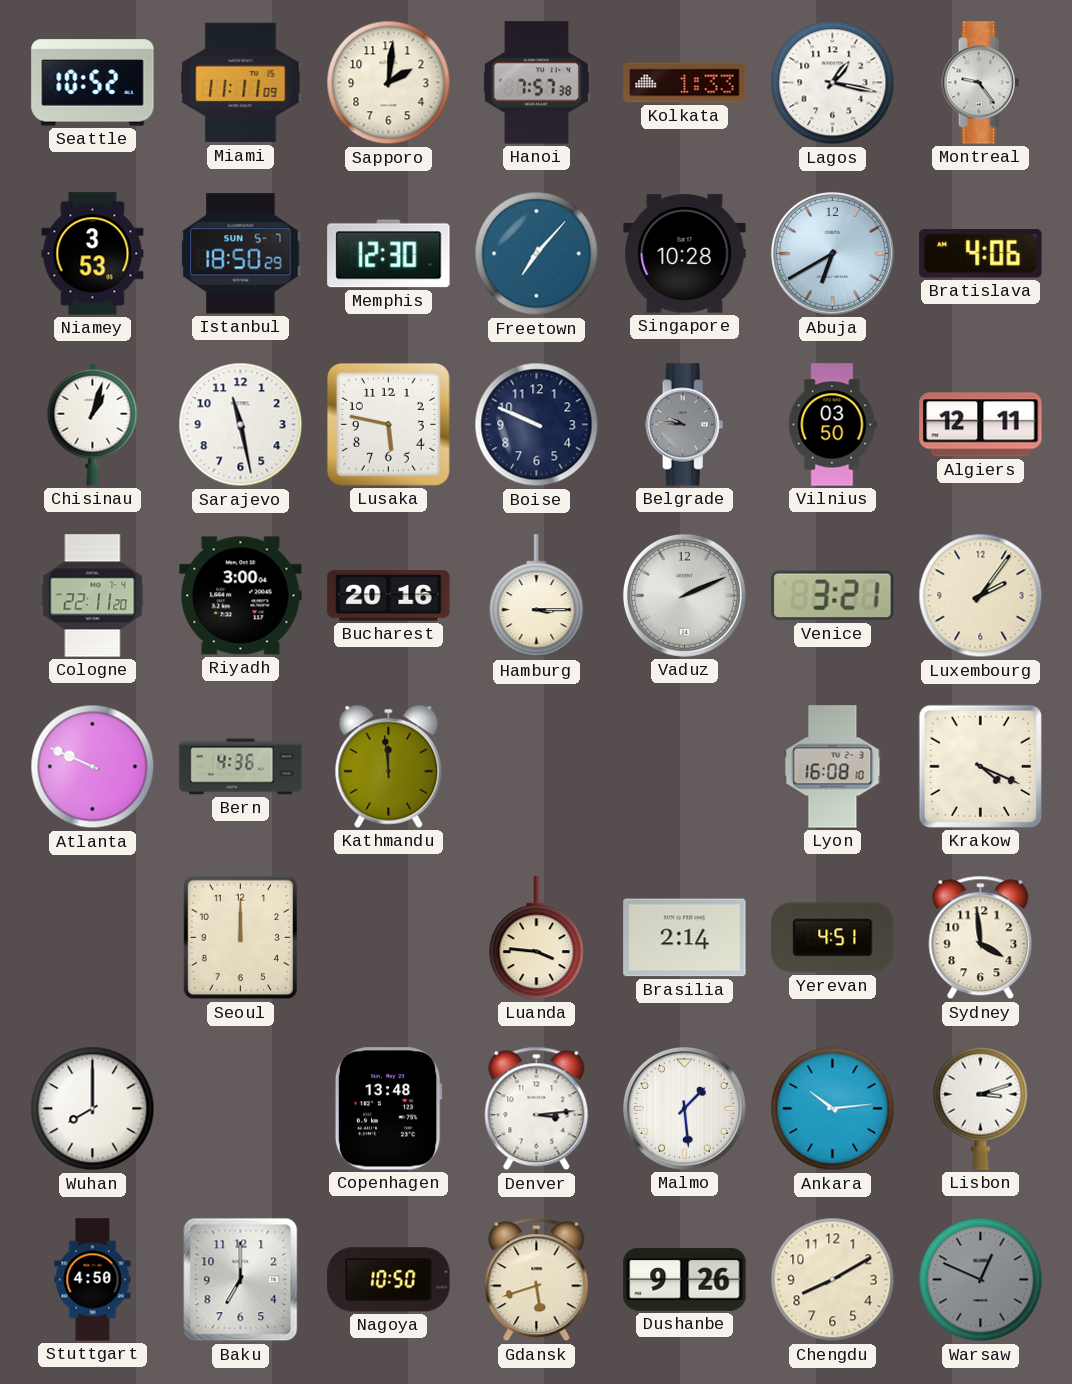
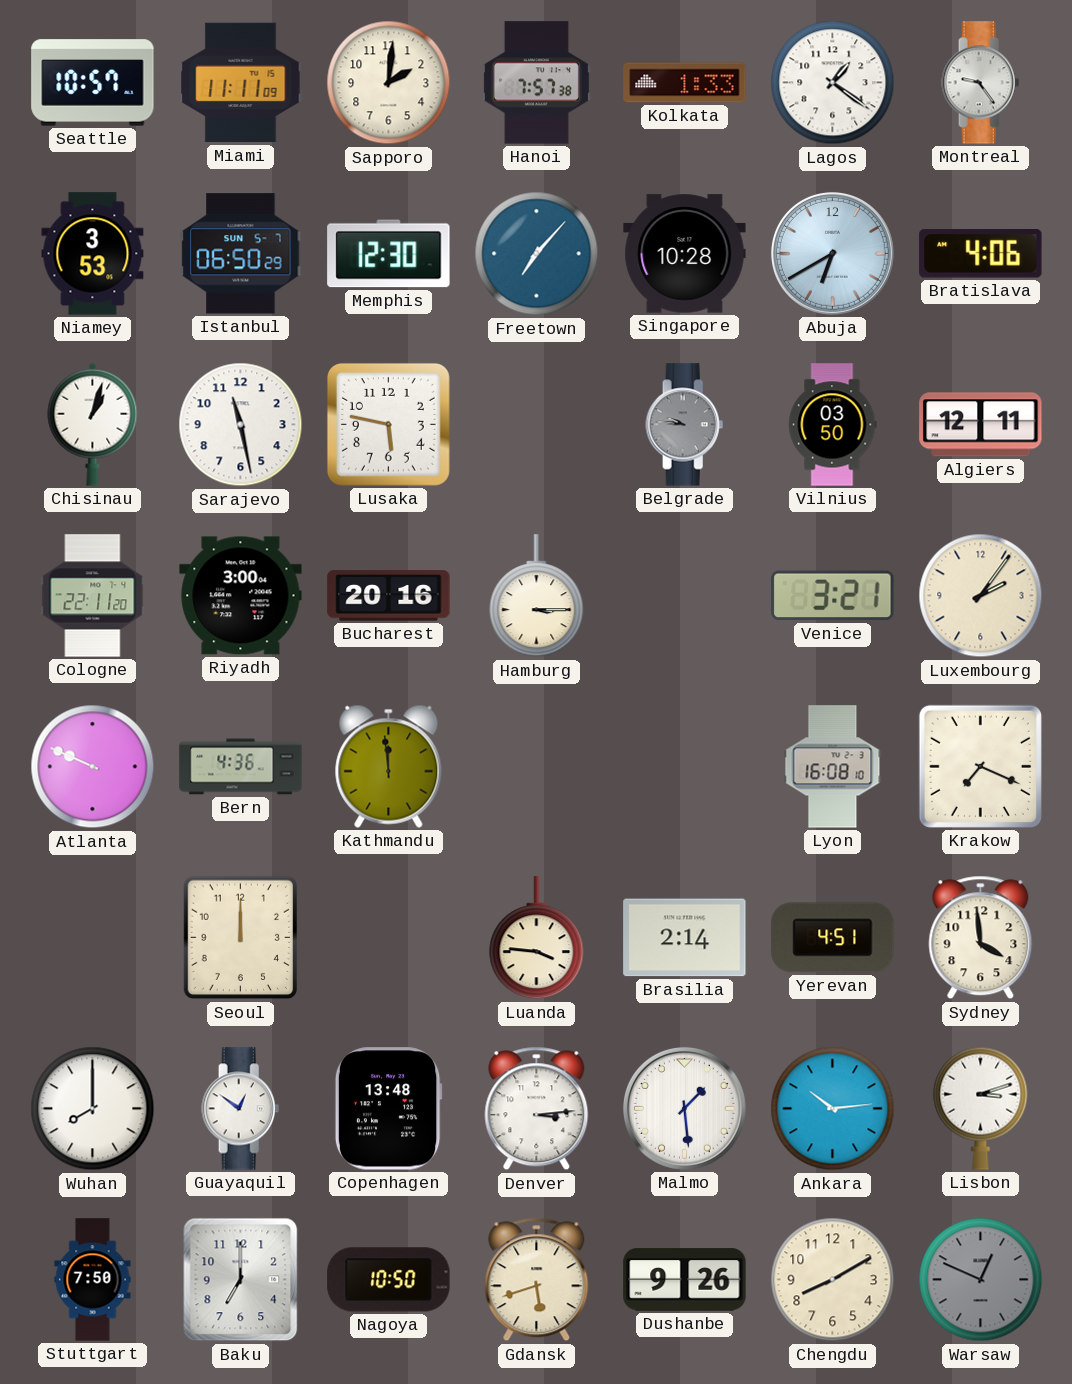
Seattle: 10:52 -> 10:57
Lagos: 1:17 -> 1:21
Istanbul: 18:50 -> 06:50
Boise: 9:49 -> none
Vaduz: 2:11 -> none
Krakow: 4:19 -> 7:19
Guayaquil: none -> 12:51
Stuttgart: 4:50 -> 7:50
